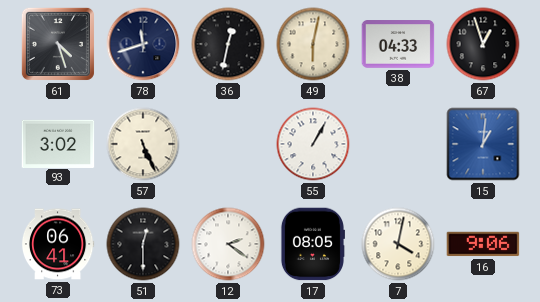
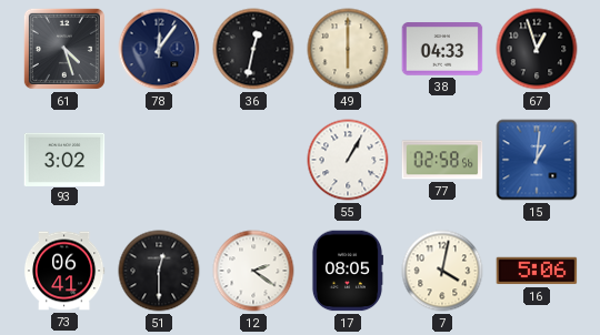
78: 11:42 -> 12:06
49: 6:02 -> 6:00
57: 5:26 -> none
77: none -> 02:58
16: 9:06 -> 5:06
